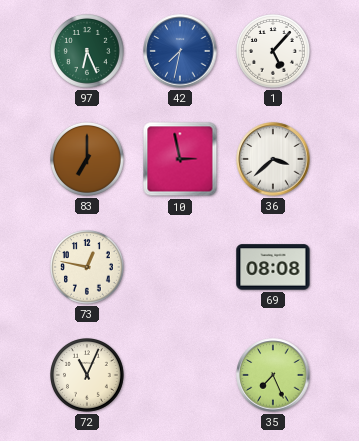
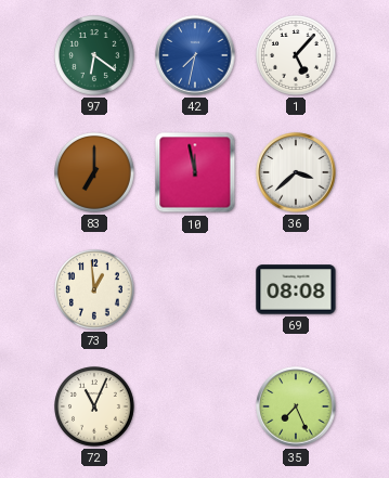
97: 6:26 -> 6:21
10: 2:58 -> 11:58
73: 12:47 -> 12:59
